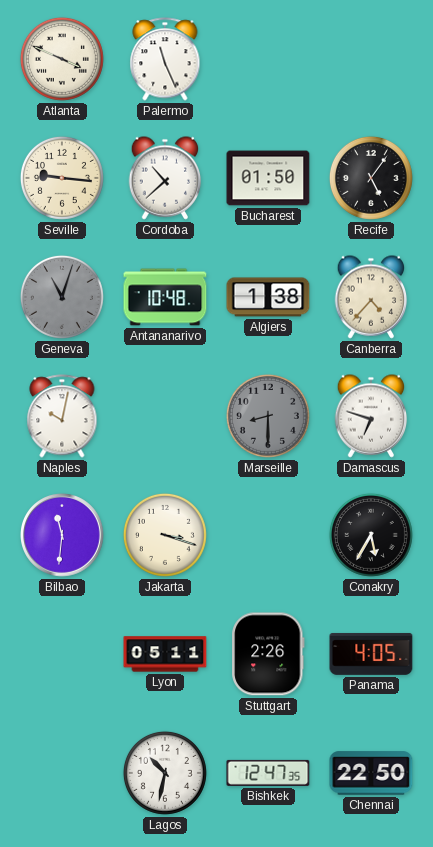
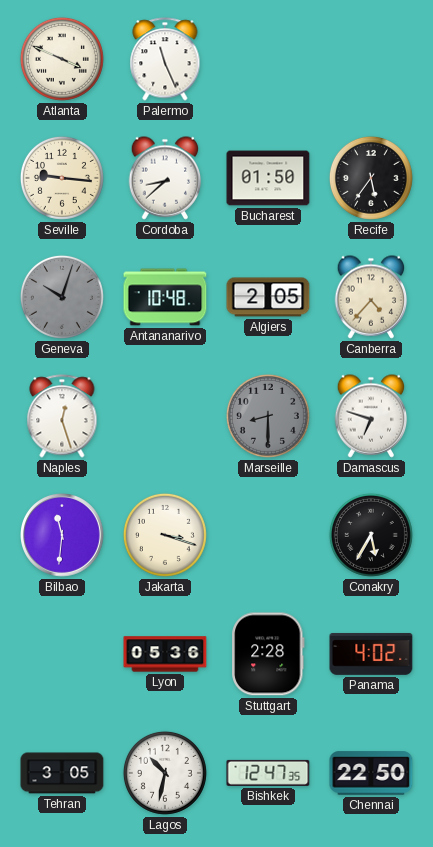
Cordoba: 10:38 -> 8:38
Recife: 5:06 -> 5:36
Geneva: 11:03 -> 10:03
Algiers: 1:38 -> 2:05
Naples: 10:02 -> 12:27
Lyon: 05:11 -> 05:36
Stuttgart: 2:26 -> 2:28
Panama: 4:05 -> 4:02
Tehran: none -> 3:05
